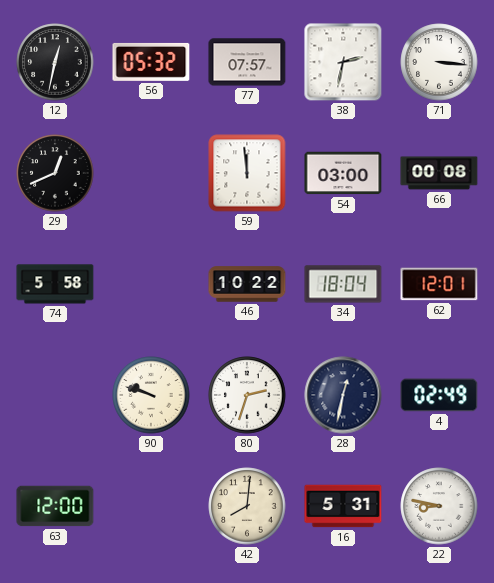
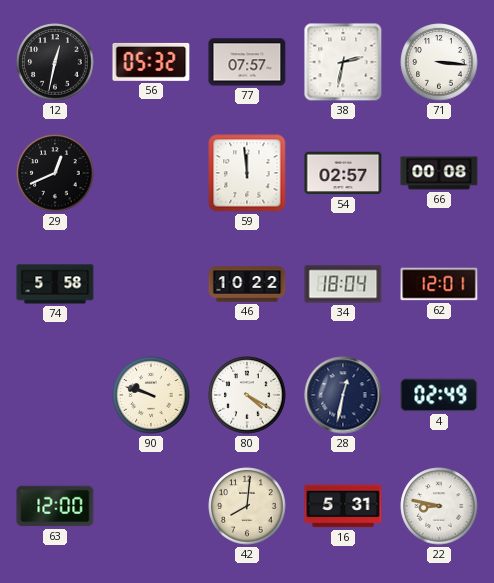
54: 03:00 -> 02:57
80: 2:33 -> 4:20
